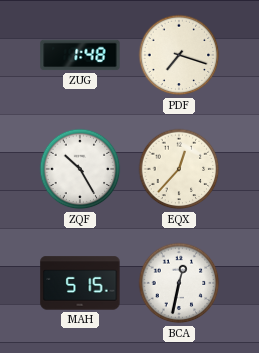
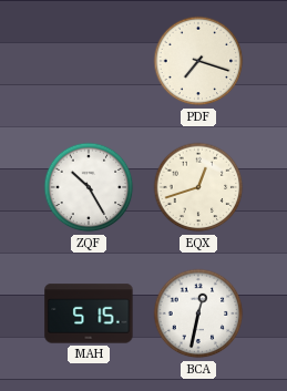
ZUG: 1:48 -> none
EQX: 12:37 -> 12:42
